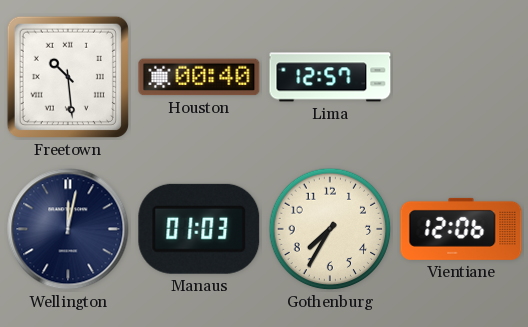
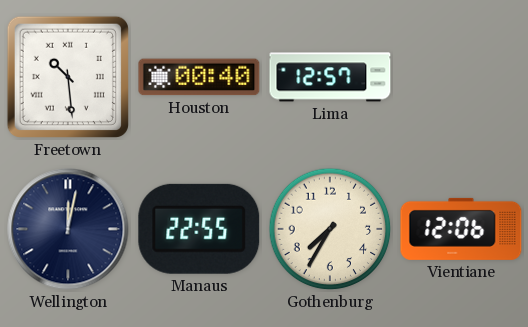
Manaus: 01:03 -> 22:55
